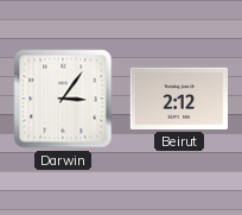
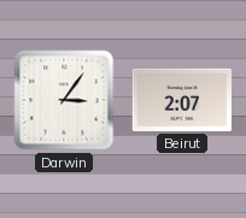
Beirut: 2:12 -> 2:07
